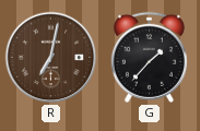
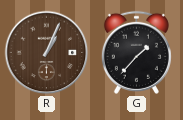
R: 7:02 -> 1:04
